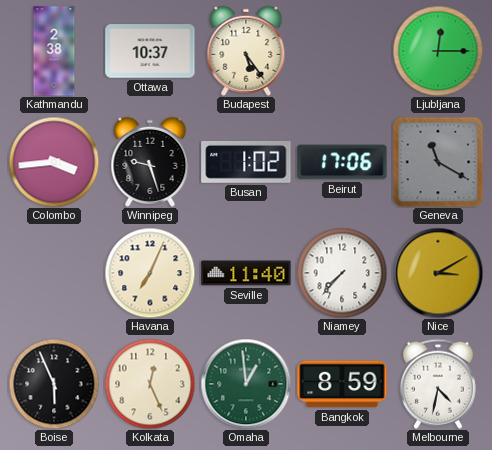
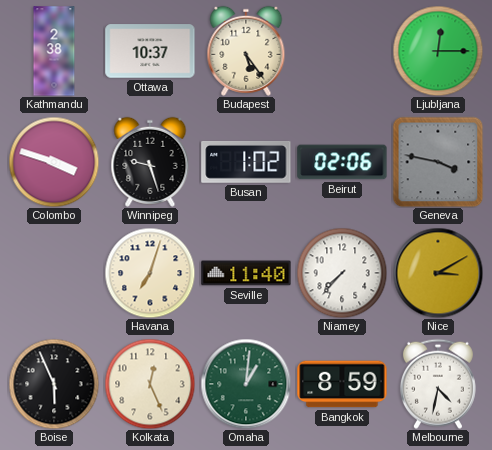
Colombo: 3:44 -> 3:48
Beirut: 17:06 -> 02:06
Geneva: 11:20 -> 3:47
Havana: 7:04 -> 7:03
Omaha: 12:59 -> 1:01
